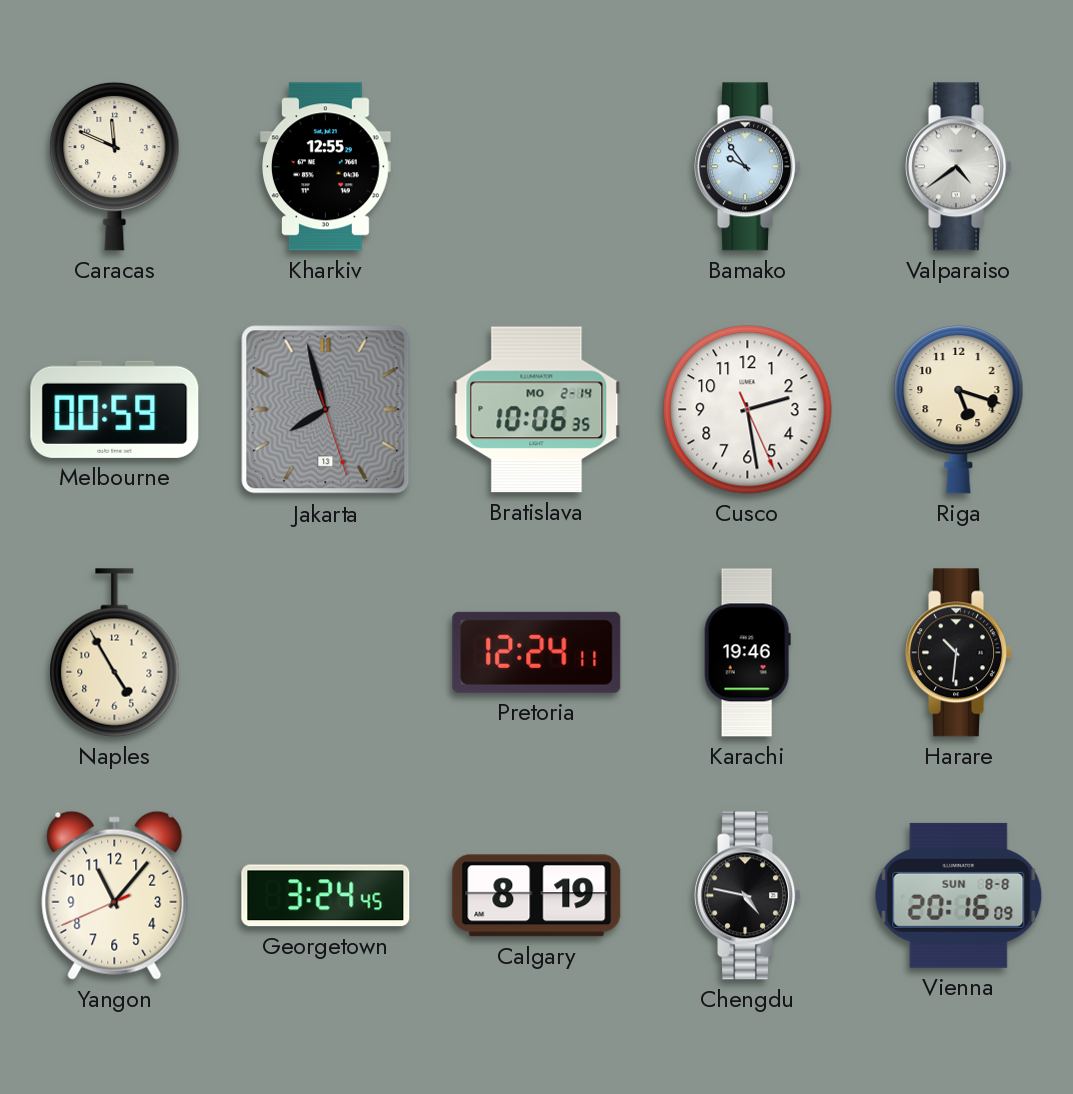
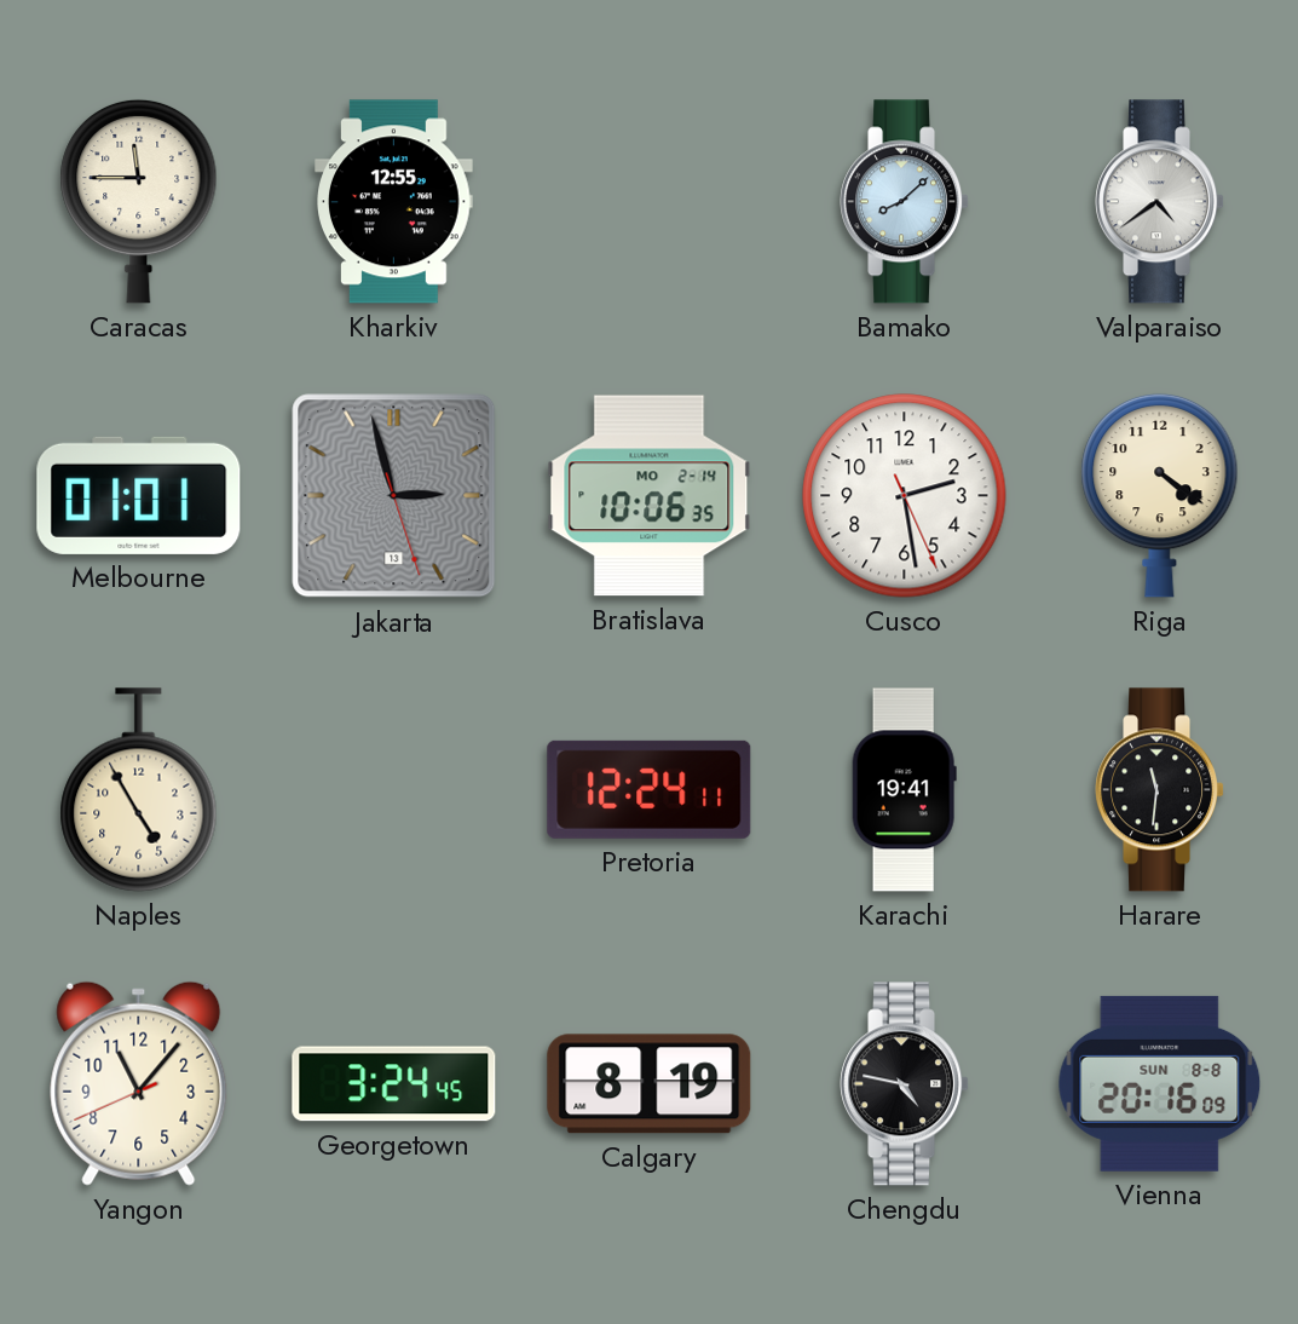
Caracas: 11:49 -> 11:45
Bamako: 9:54 -> 8:08
Melbourne: 00:59 -> 01:01
Jakarta: 7:57 -> 2:57
Riga: 5:18 -> 4:21
Karachi: 19:46 -> 19:41
Harare: 10:31 -> 11:31
